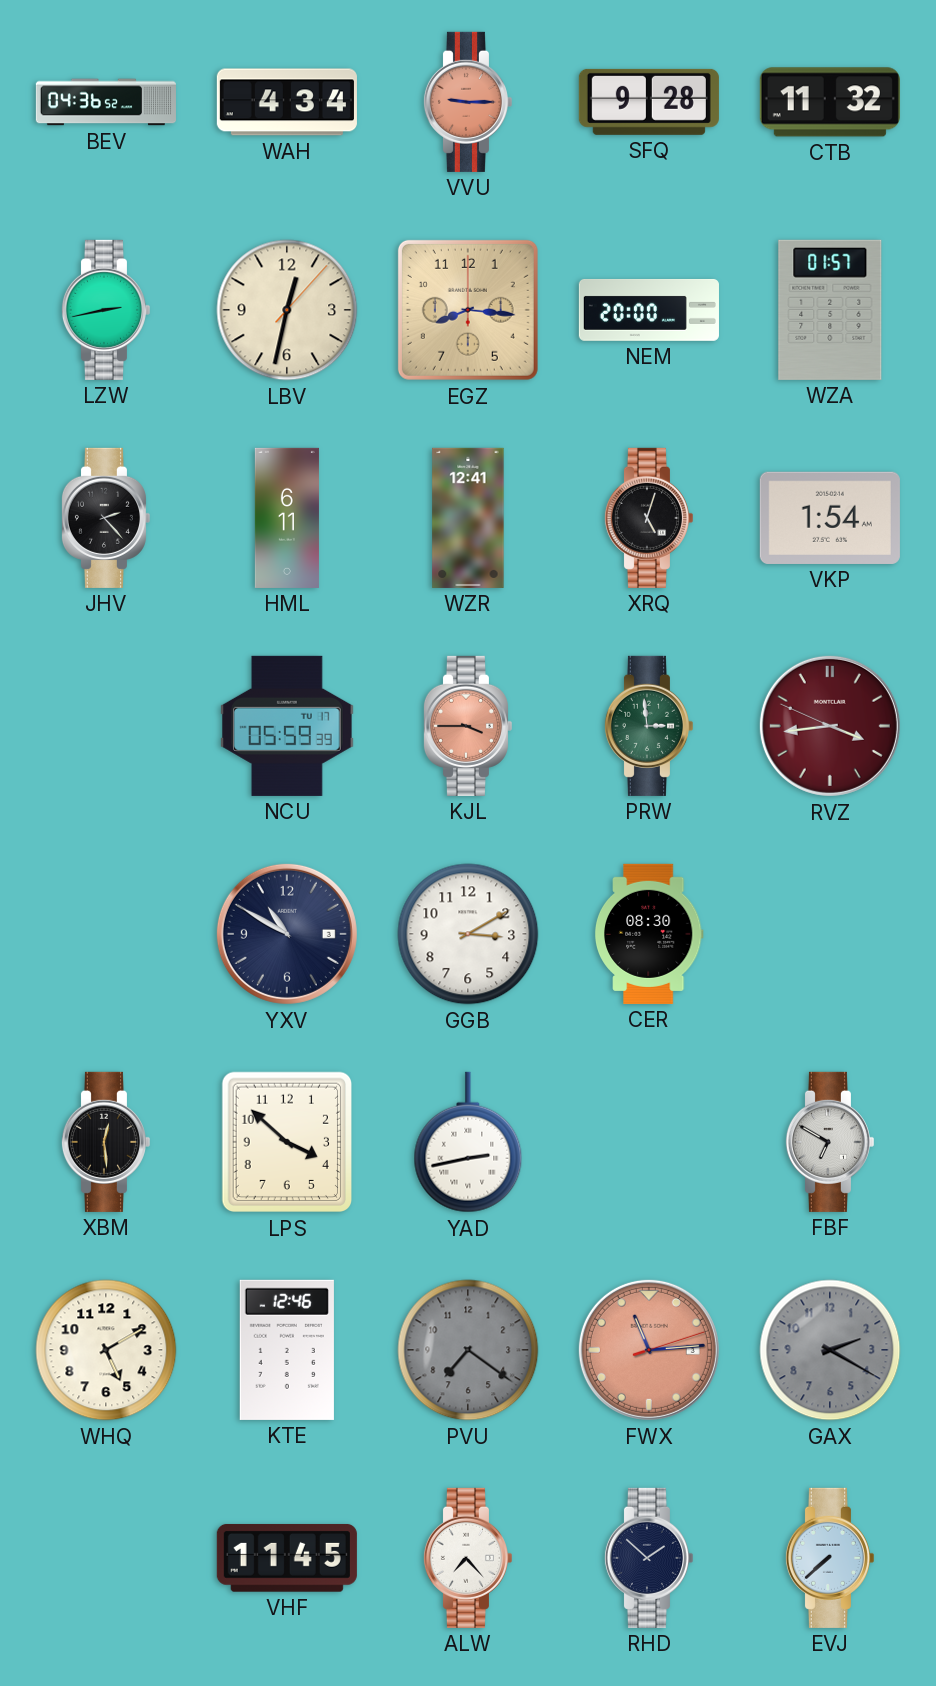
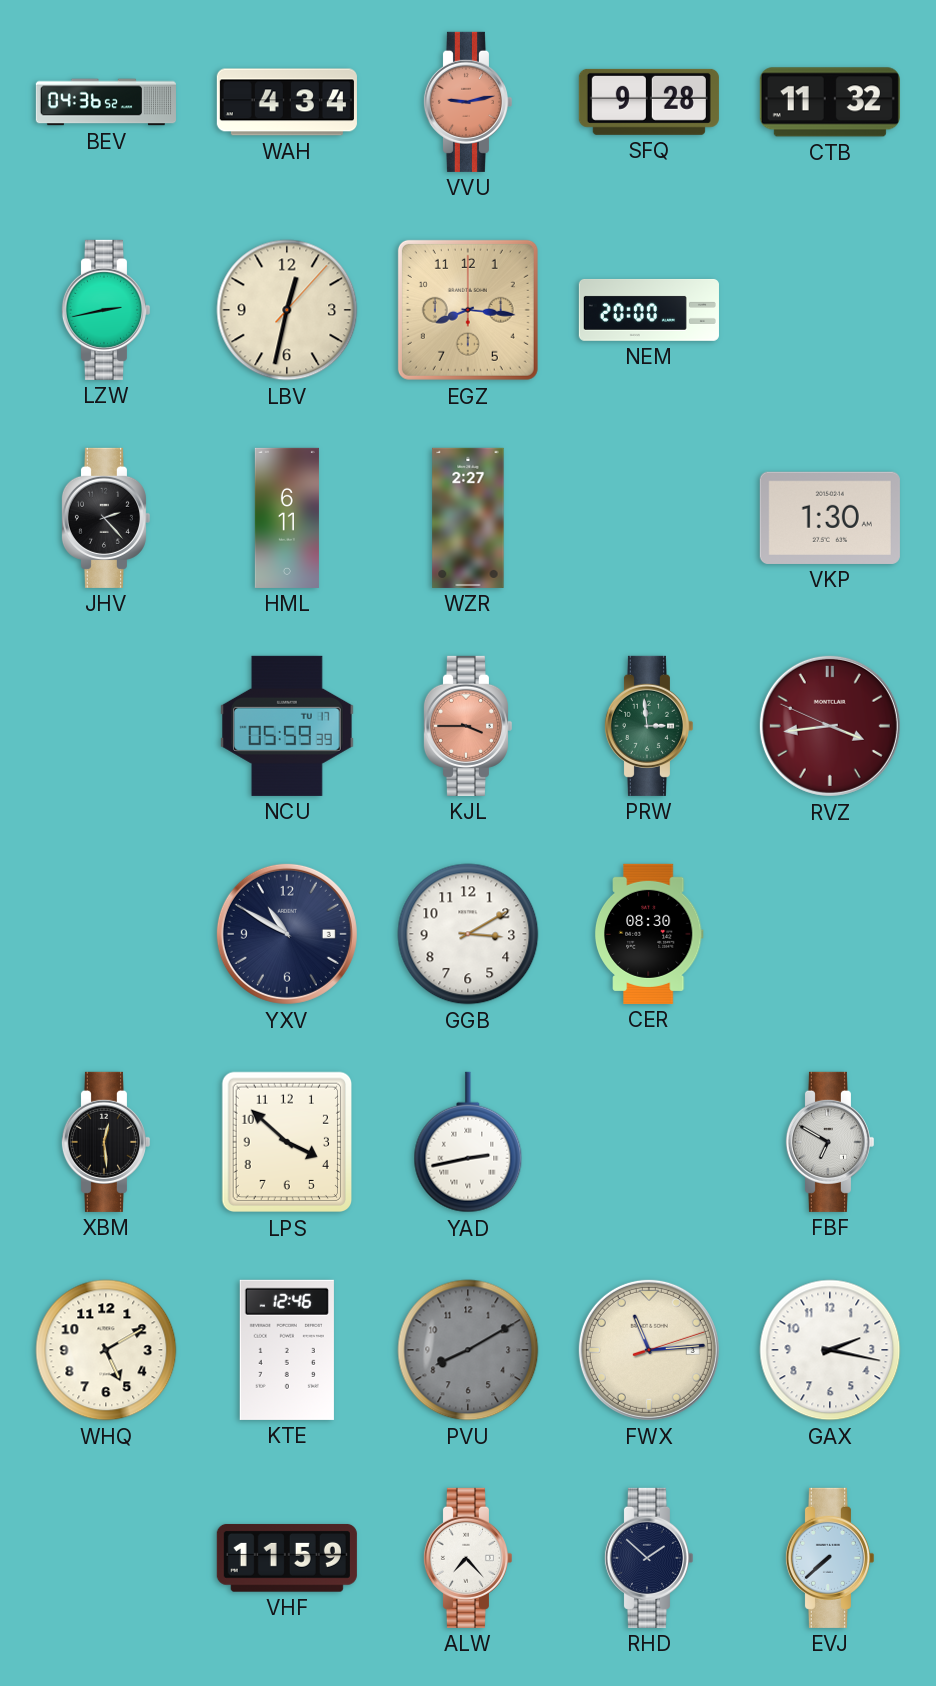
VVU: 9:15 -> 9:13
WZA: 01:57 -> none
WZR: 12:41 -> 2:27
XRQ: 5:03 -> none
VKP: 1:54 -> 1:30
PVU: 7:21 -> 8:10
FWX dial: salmon -> cream
GAX: 2:20 -> 2:17
GAX dial: grey -> white
VHF: 11:45 -> 11:59
